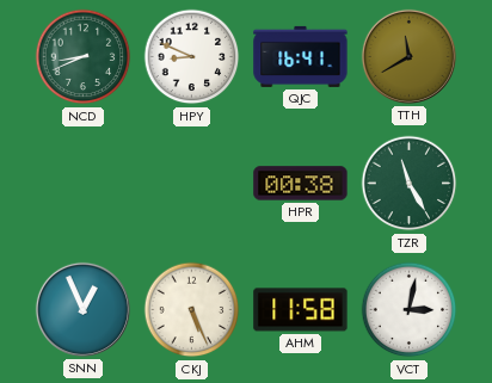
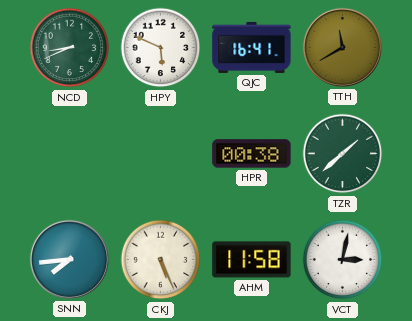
HPY: 8:49 -> 5:49
TZR: 11:25 -> 1:38
SNN: 12:56 -> 7:44
